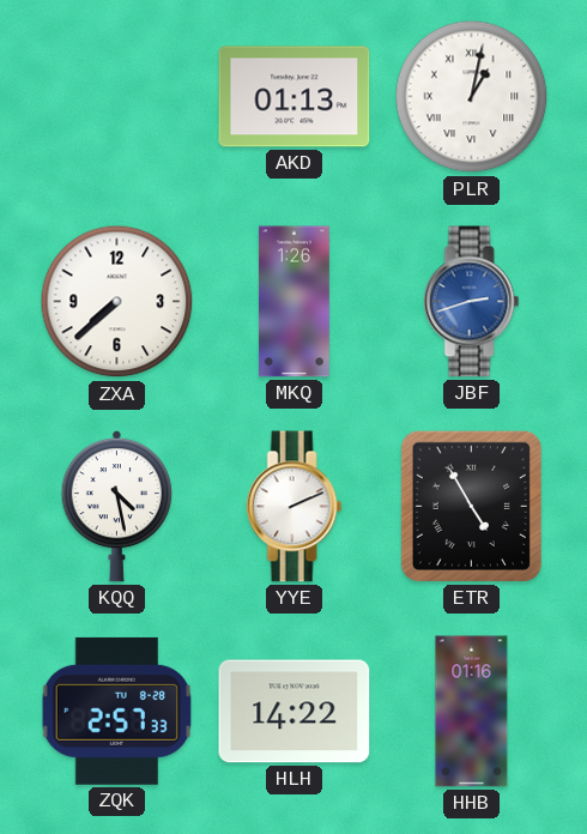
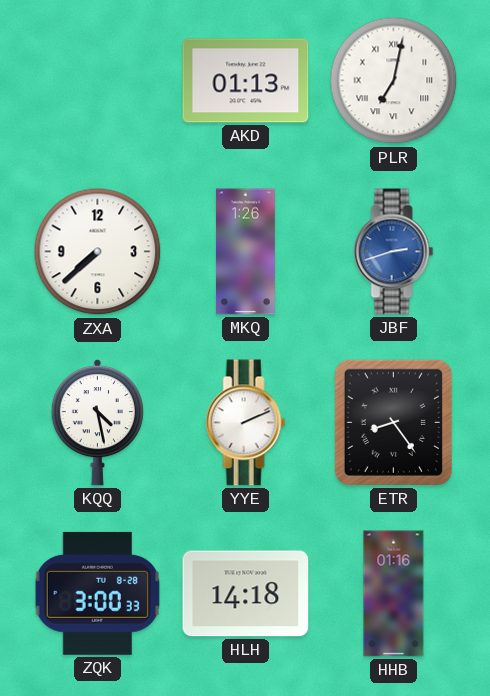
PLR: 1:02 -> 7:02
ETR: 4:55 -> 8:24
ZQK: 2:57 -> 3:00
HLH: 14:22 -> 14:18
